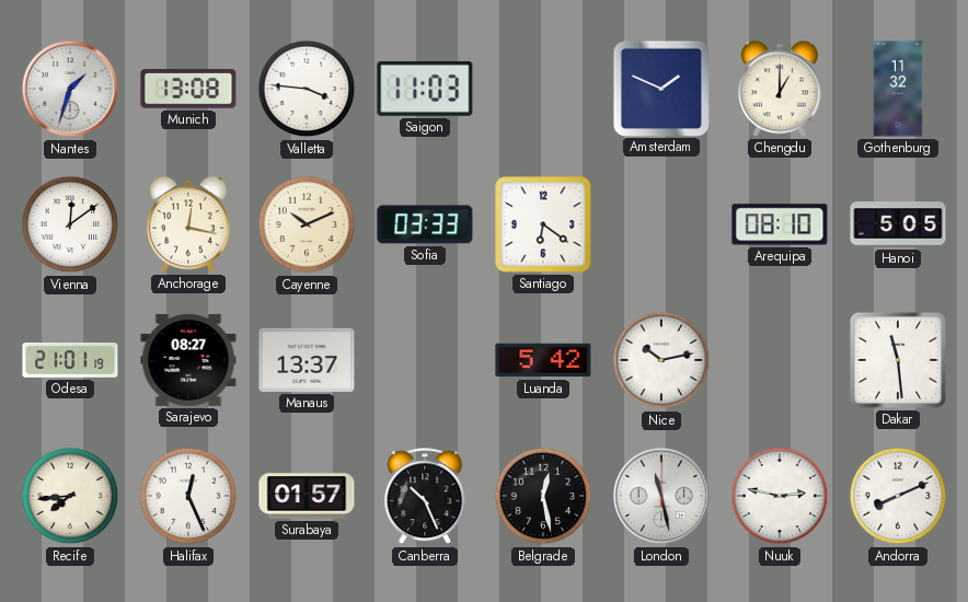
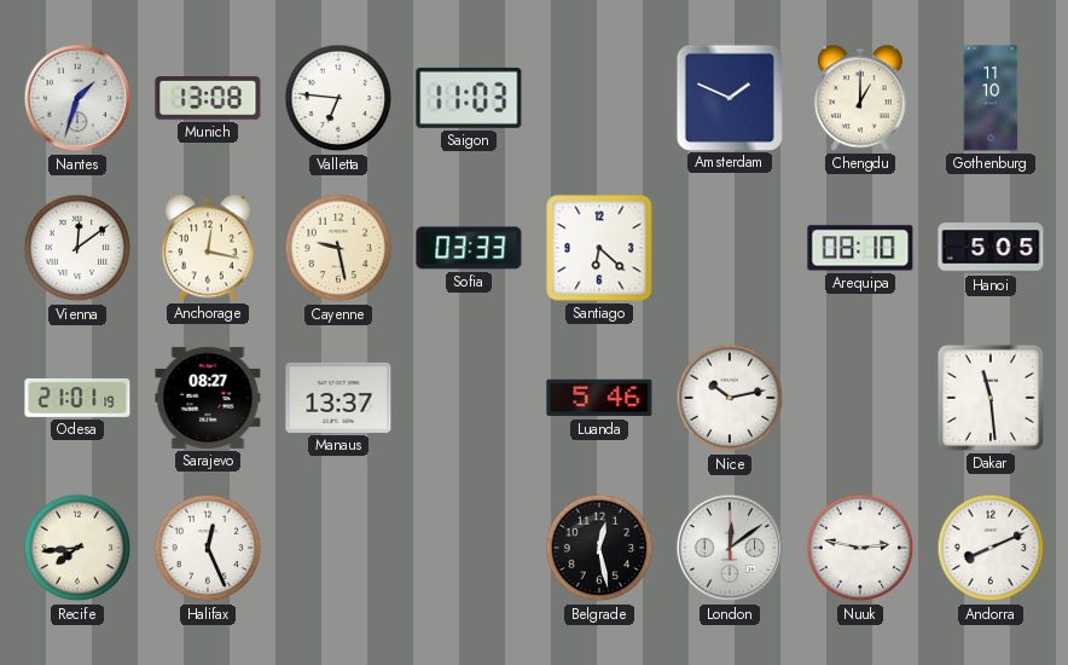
Valletta: 3:46 -> 6:46
Gothenburg: 11:32 -> 11:10
Cayenne: 10:11 -> 9:28
Santiago: 6:21 -> 6:22
Luanda: 5:42 -> 5:46
Surabaya: 01:57 -> none
Canberra: 10:26 -> none
London: 11:28 -> 12:09
